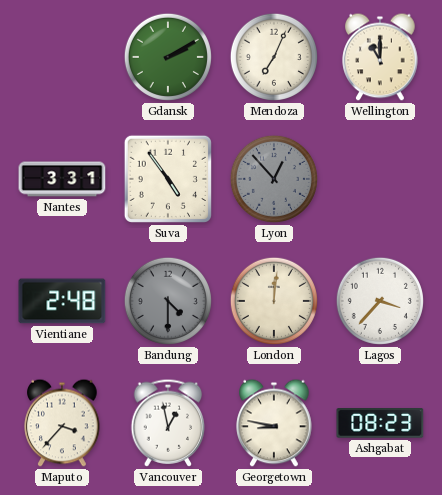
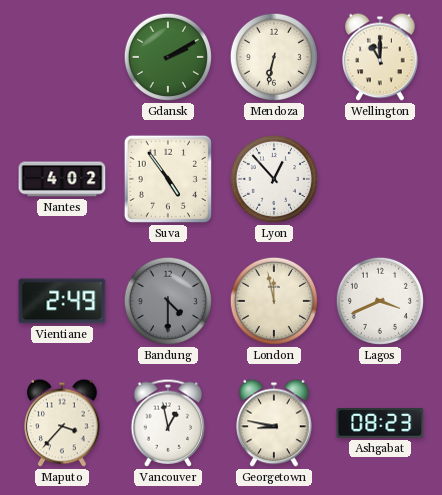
Mendoza: 7:04 -> 6:32
Nantes: 3:31 -> 4:02
Lyon dial: grey -> white
Vientiane: 2:48 -> 2:49
London: 12:01 -> 11:58
Lagos: 3:37 -> 3:41
